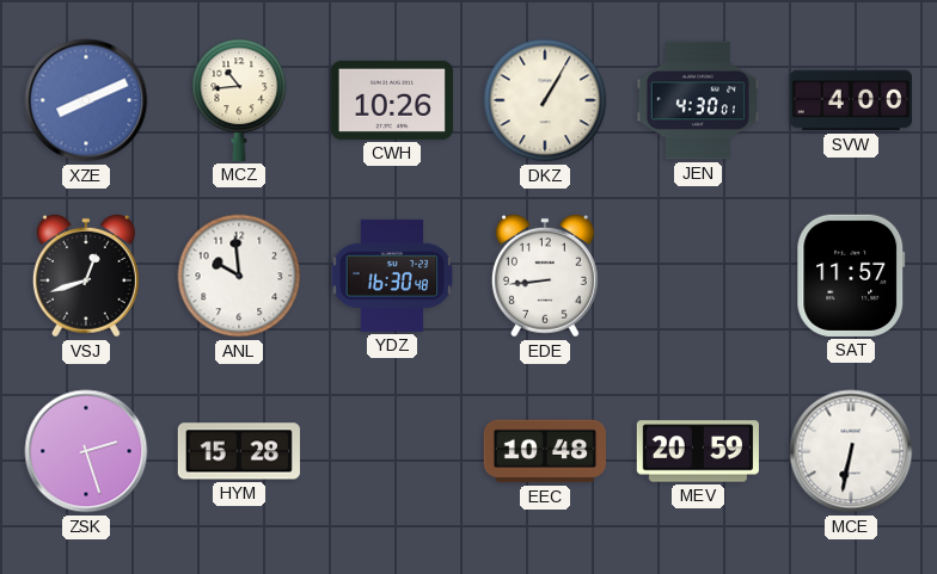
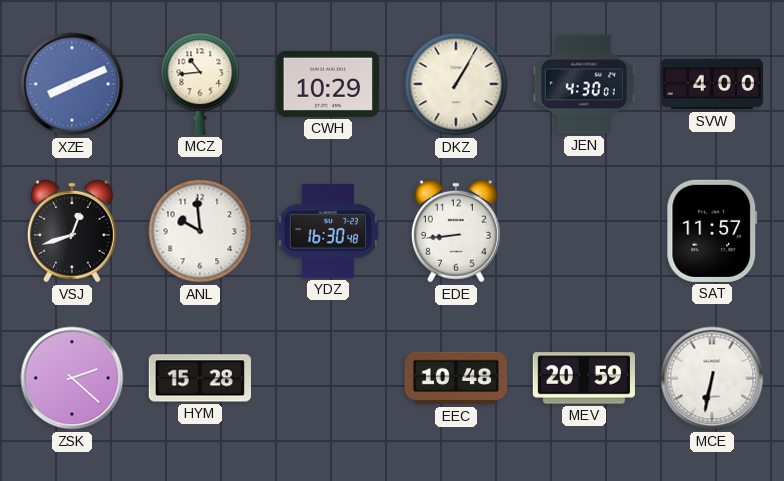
CWH: 10:26 -> 10:29
ZSK: 2:27 -> 2:22
